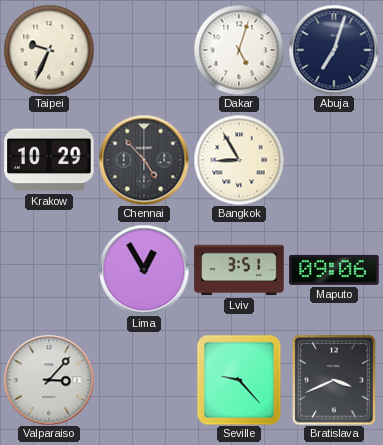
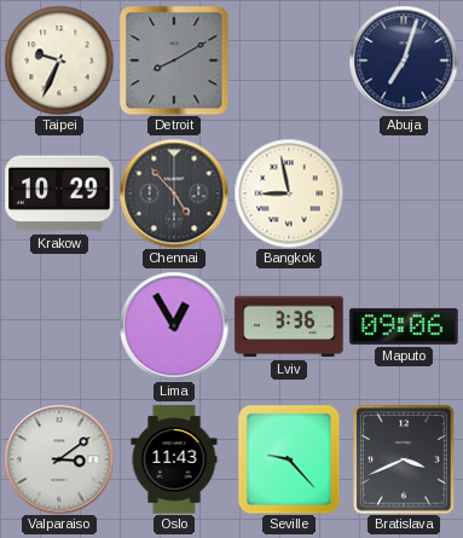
Detroit: none -> 8:10
Dakar: 5:03 -> none
Bangkok: 8:55 -> 8:58
Lviv: 3:51 -> 3:36
Valparaiso: 3:07 -> 3:09
Oslo: none -> 11:43
